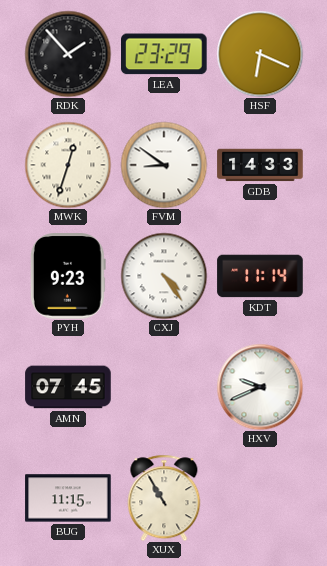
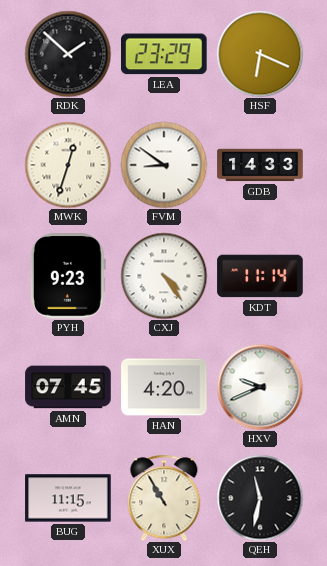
RDK: 1:53 -> 1:52
HAN: none -> 4:20
QEH: none -> 11:32
